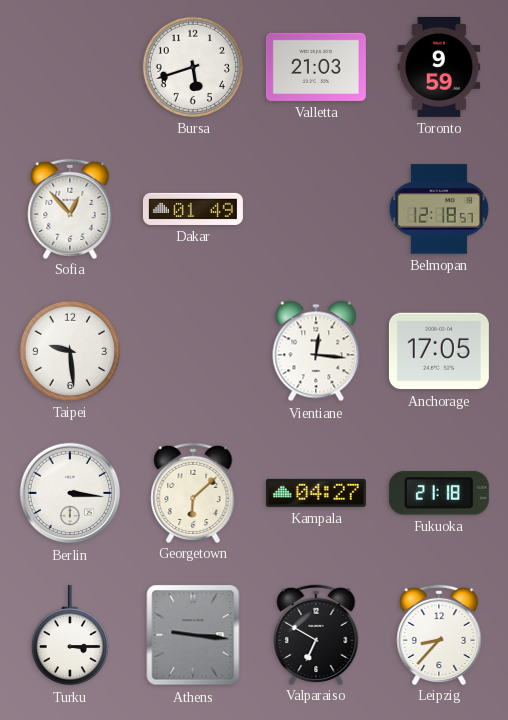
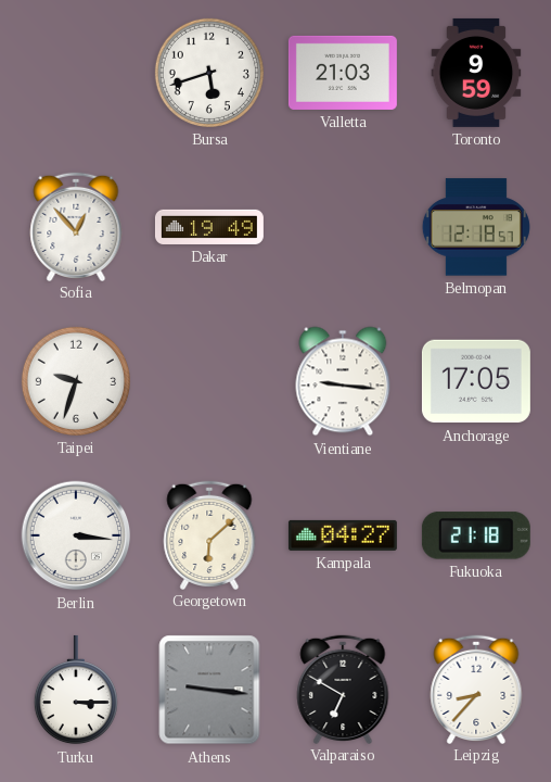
Dakar: 01:49 -> 19:49
Taipei: 9:29 -> 9:33
Vientiane: 12:16 -> 9:16
